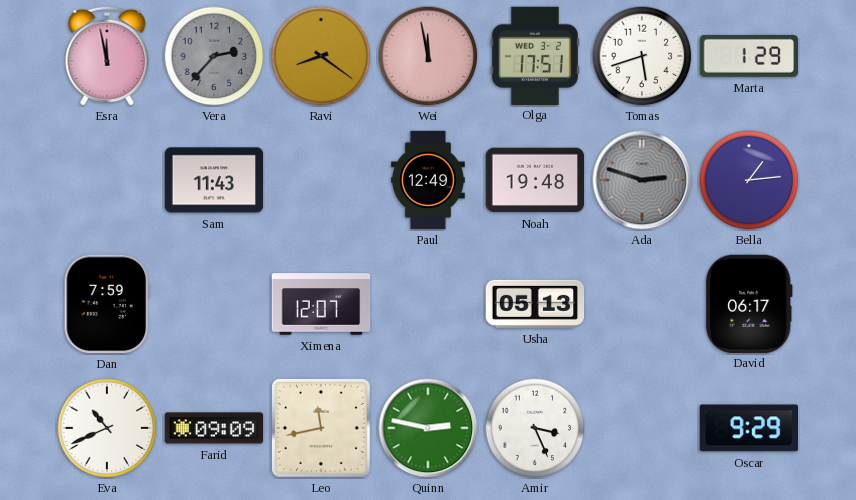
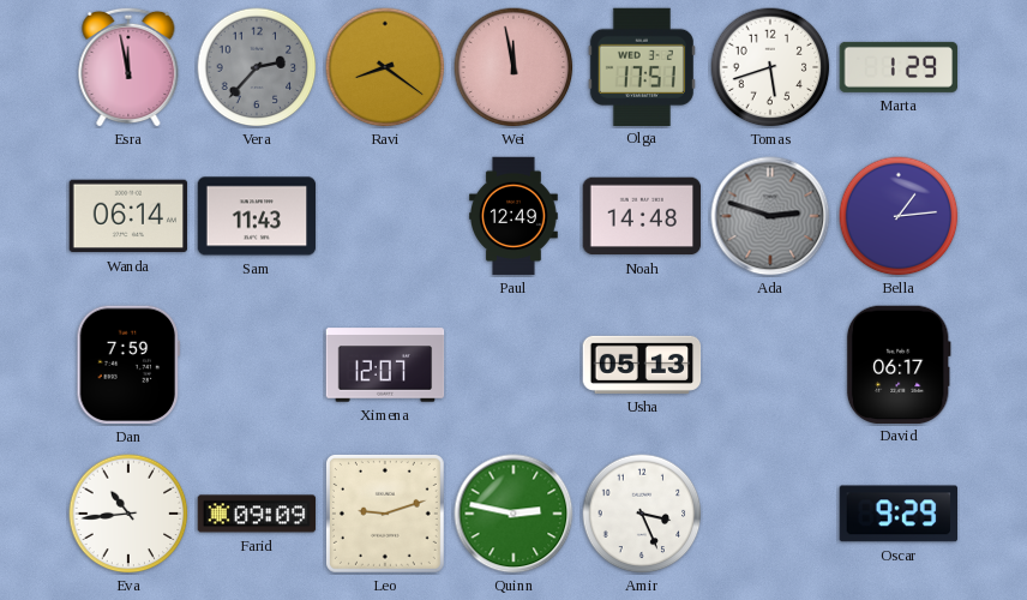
Wanda: none -> 06:14
Noah: 19:48 -> 14:48
Eva: 10:41 -> 10:44
Leo: 11:43 -> 9:12
